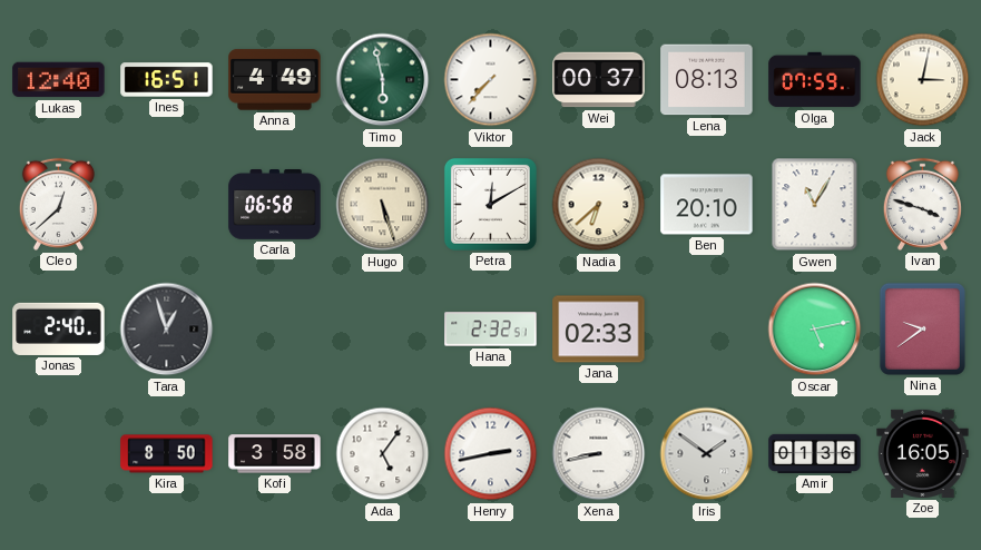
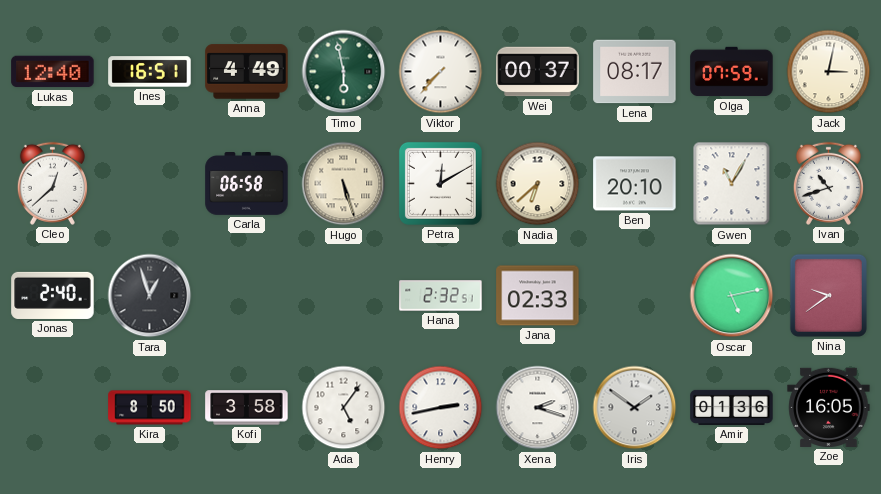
Lena: 08:13 -> 08:17
Ivan: 3:48 -> 10:42
Xena: 8:43 -> 2:18
